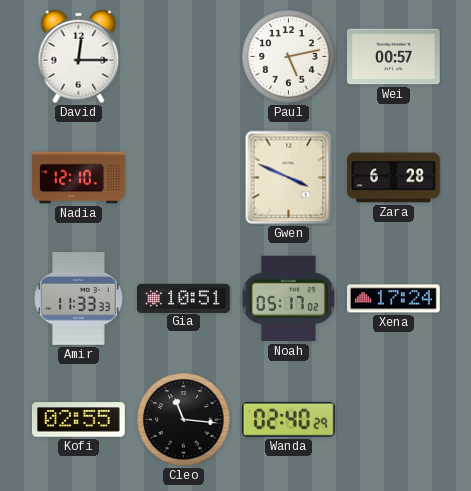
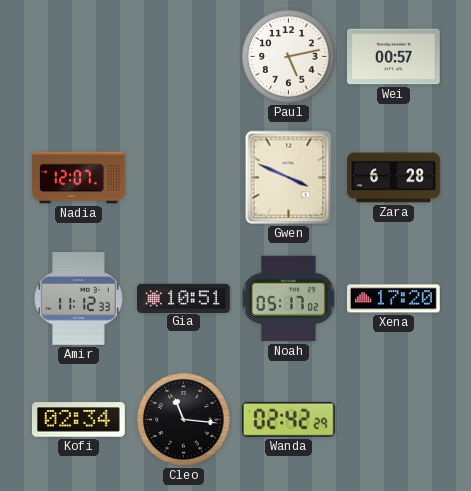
David: 12:15 -> none
Nadia: 12:10 -> 12:07
Amir: 11:33 -> 11:12
Xena: 17:24 -> 17:20
Kofi: 02:55 -> 02:34
Wanda: 02:40 -> 02:42
